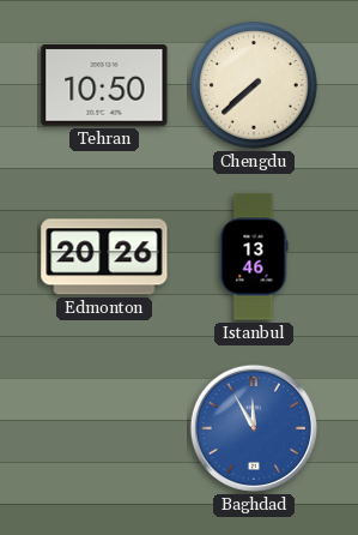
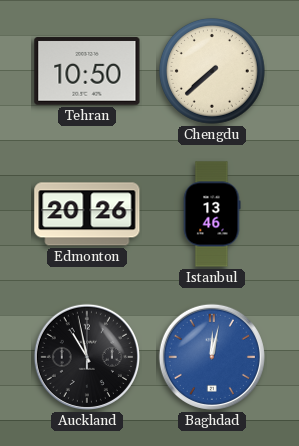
Auckland: none -> 10:58
Baghdad: 11:55 -> 12:02
